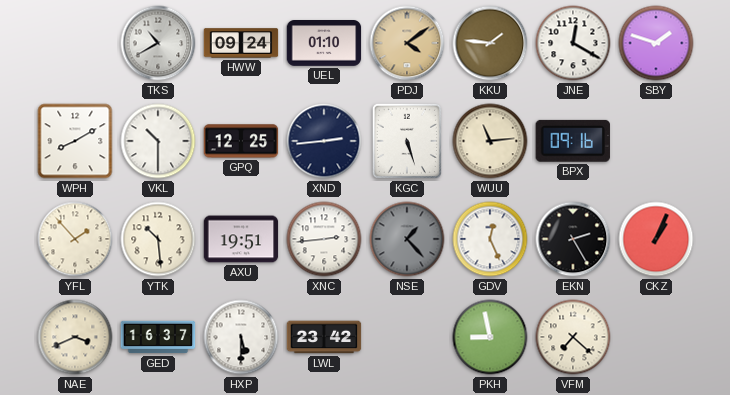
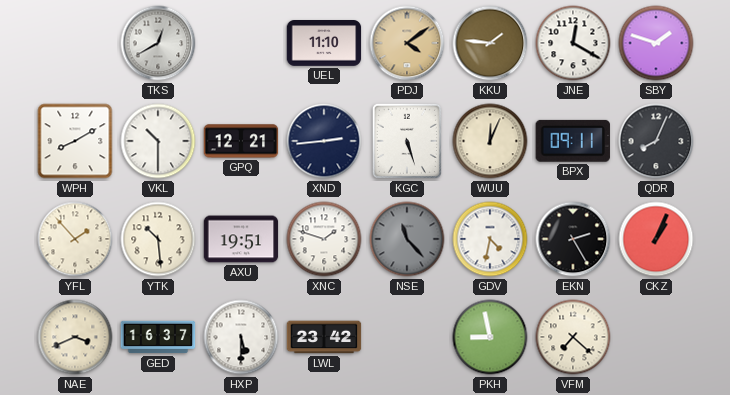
TKS: 10:40 -> 12:40
HWW: 09:24 -> none
UEL: 01:10 -> 11:10
GPQ: 12:25 -> 12:21
WUU: 11:14 -> 12:04
BPX: 09:16 -> 09:11
QDR: none -> 8:04
XNC: 2:44 -> 1:48
NSE: 1:23 -> 11:23
GDV: 12:26 -> 4:32
